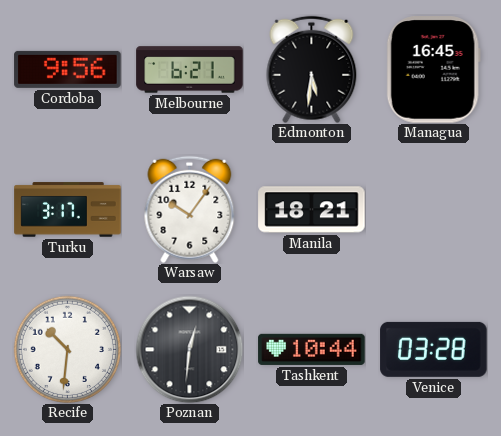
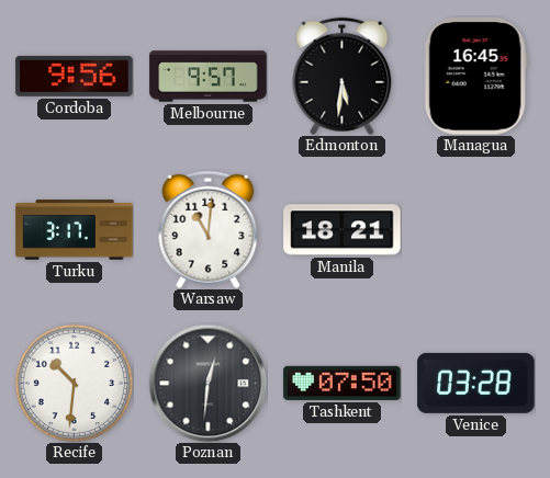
Melbourne: 6:21 -> 9:57
Warsaw: 10:06 -> 11:01
Tashkent: 10:44 -> 07:50
